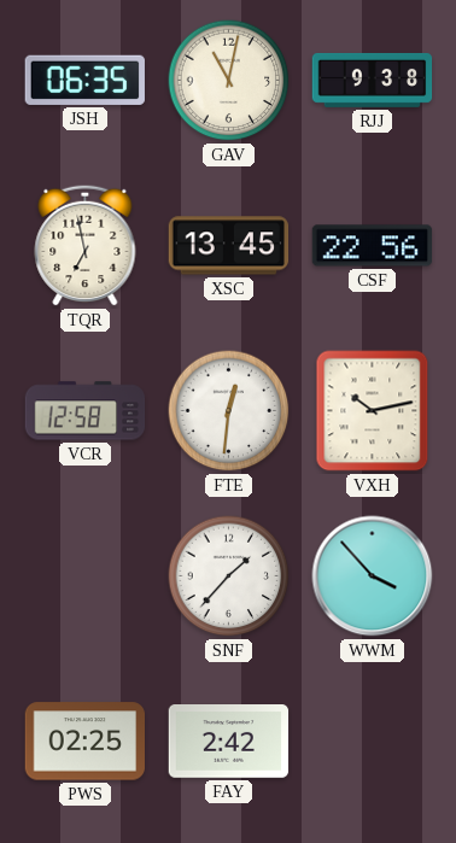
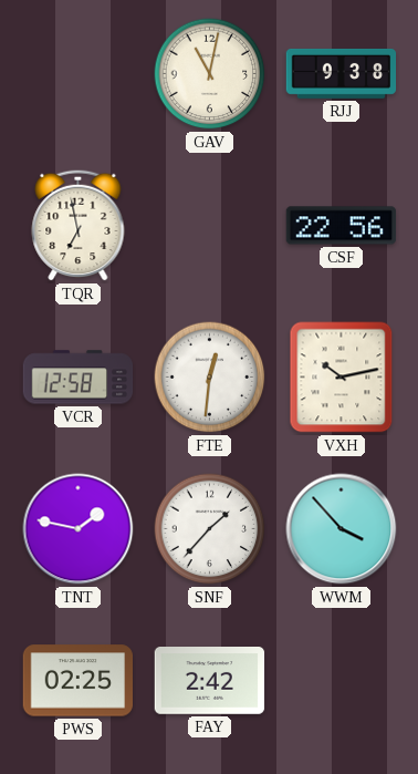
JSH: 06:35 -> none
XSC: 13:45 -> none
TNT: none -> 1:47
